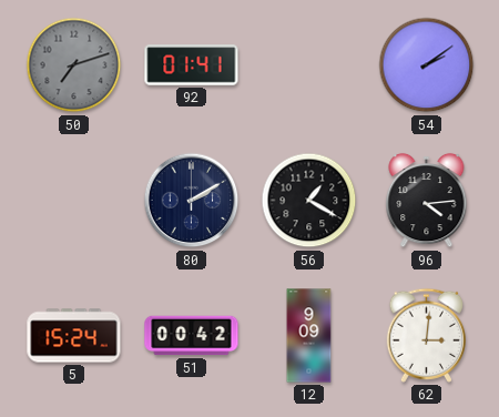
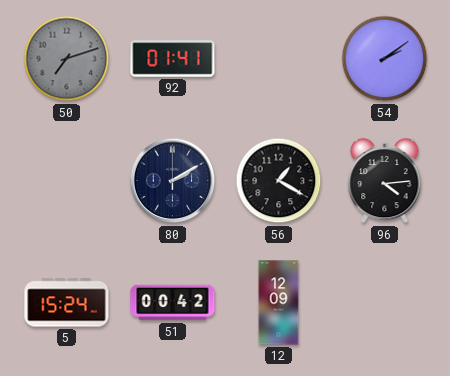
12: 9:09 -> 12:09
62: 3:01 -> none
